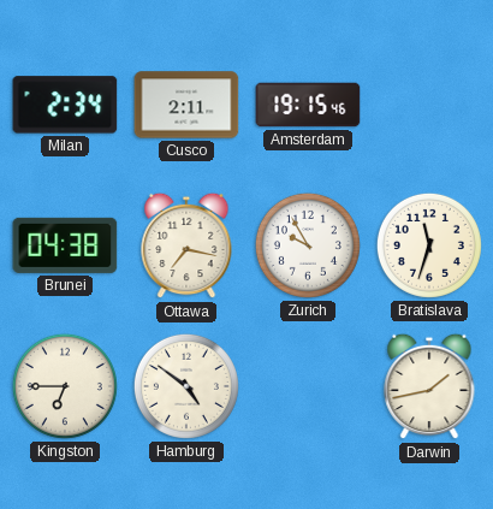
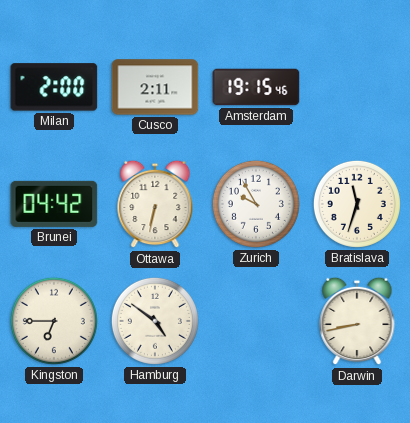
Milan: 2:34 -> 2:00
Brunei: 04:38 -> 04:42
Ottawa: 7:17 -> 6:32
Darwin: 1:43 -> 8:43
